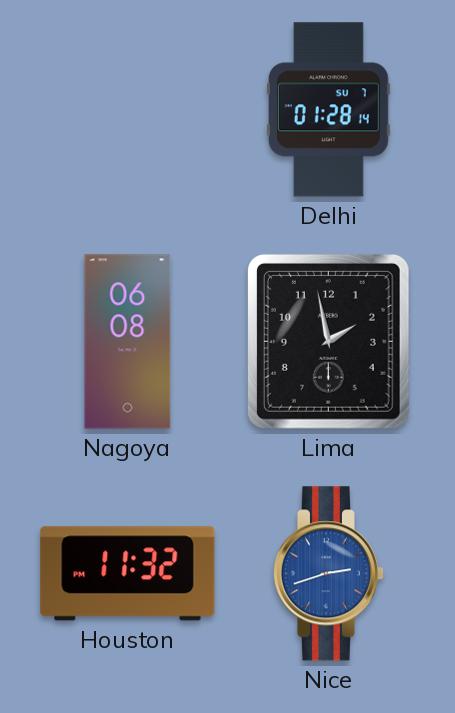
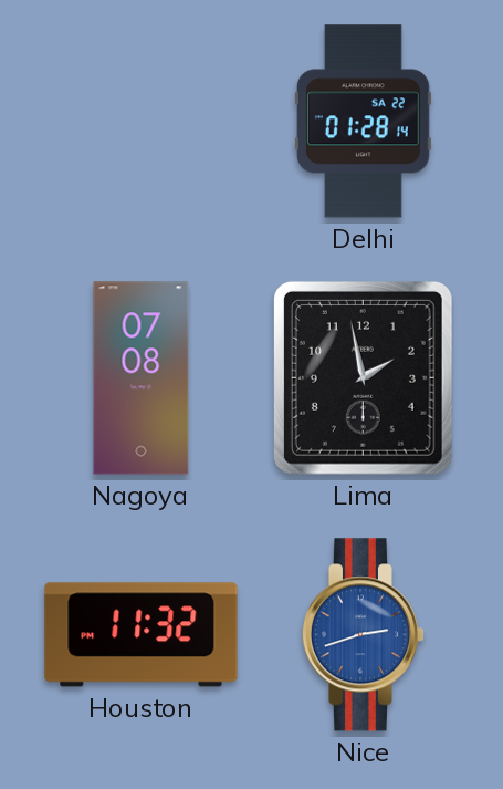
Delhi date: SU 7 -> SA 22
Nagoya: 06:08 -> 07:08
